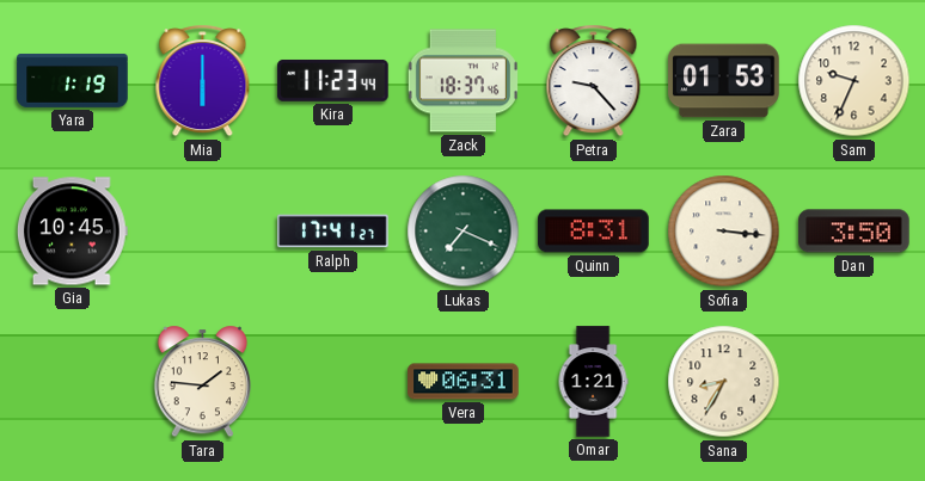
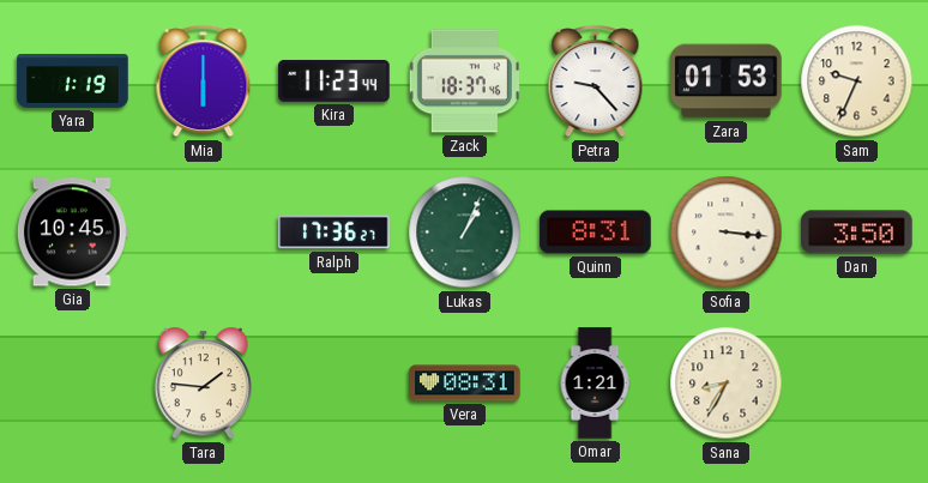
Ralph: 17:41 -> 17:36
Lukas: 7:19 -> 1:04
Vera: 06:31 -> 08:31
